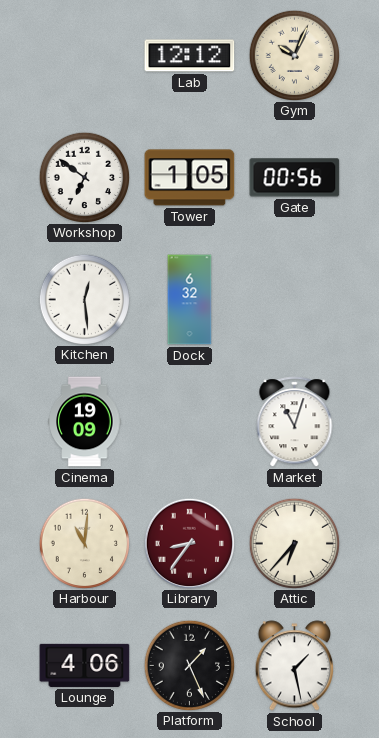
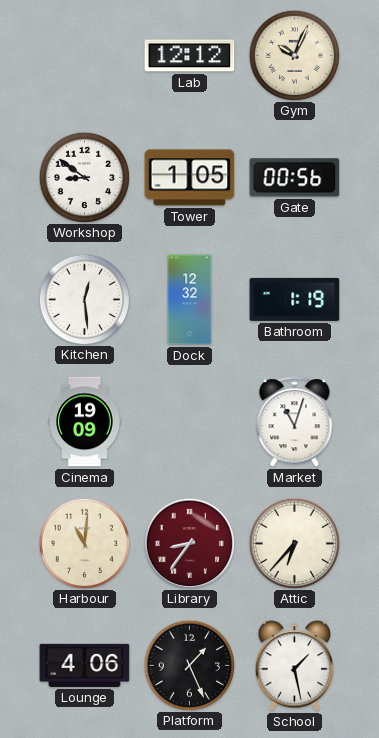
Workshop: 6:51 -> 8:51
Dock: 6:32 -> 12:32
Bathroom: none -> 1:19
